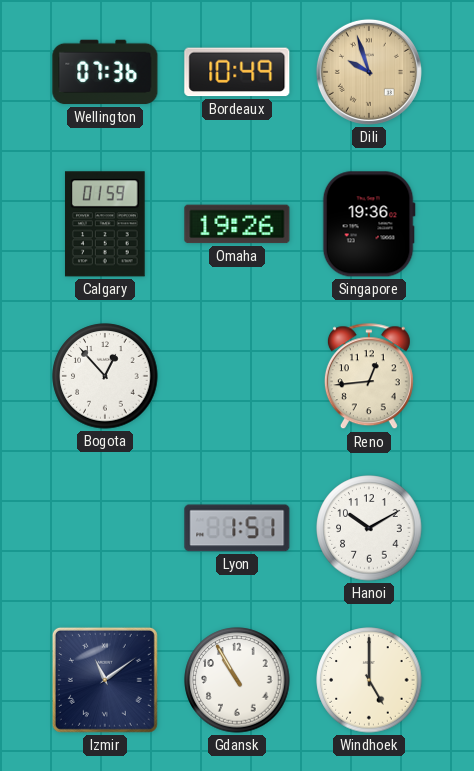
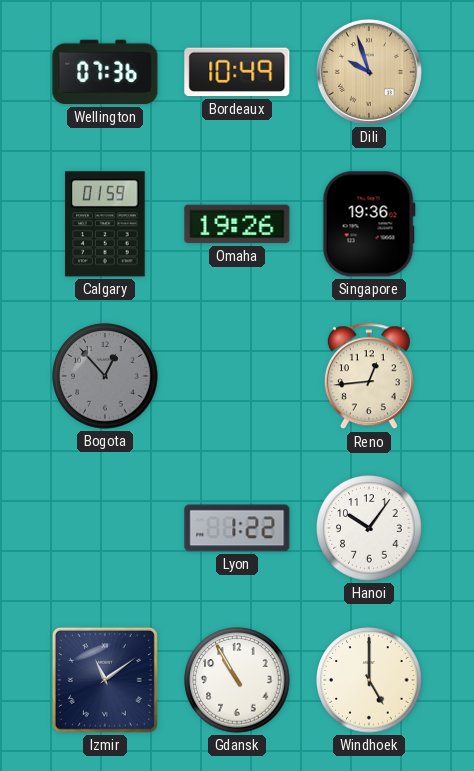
Bogota dial: white -> grey
Lyon: 1:51 -> 1:22
Hanoi: 10:10 -> 10:06
